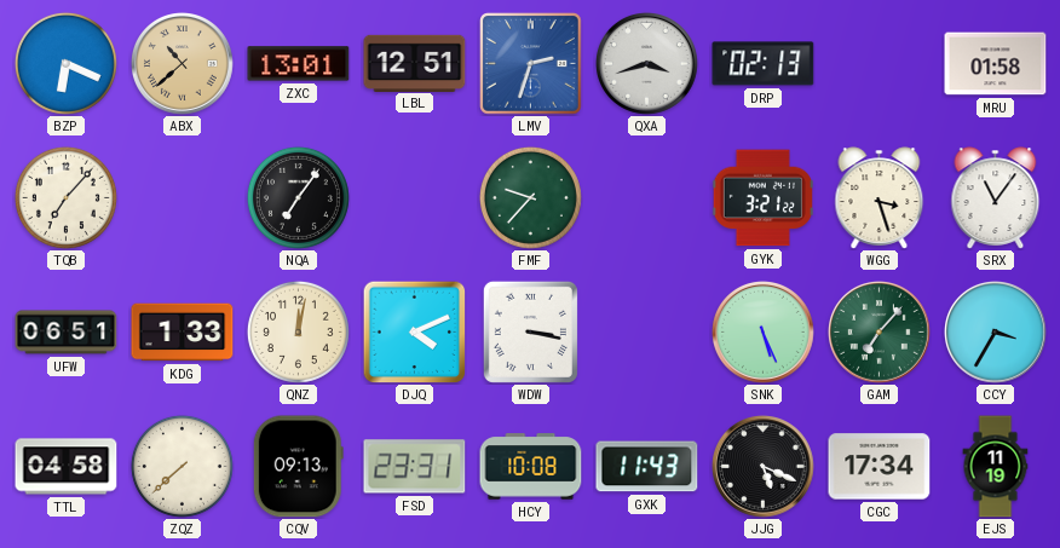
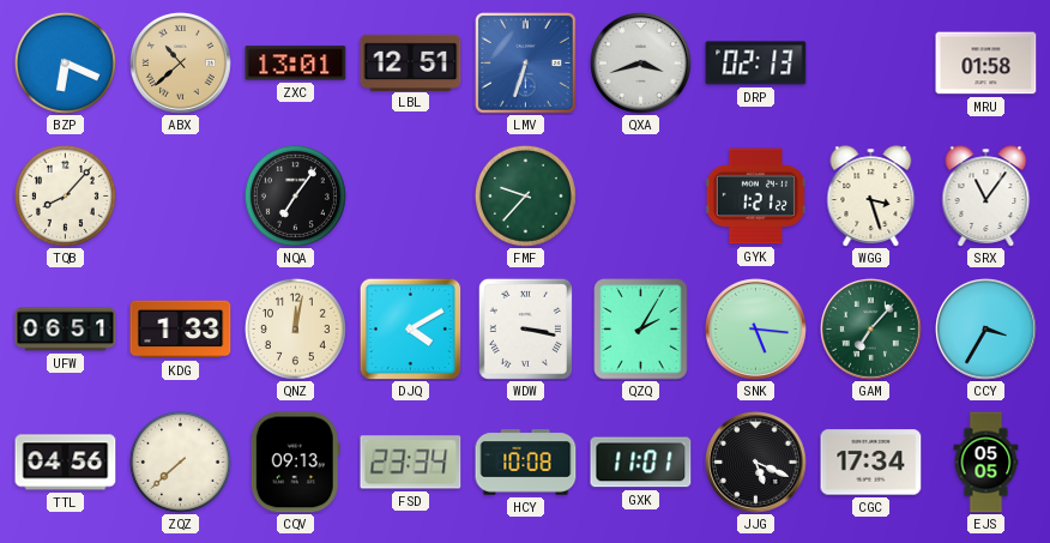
LMV: 2:33 -> 6:33
TQB: 7:07 -> 8:07
GYK: 3:21 -> 1:21
DJQ: 4:11 -> 4:10
QZQ: none -> 2:05
SNK: 5:26 -> 5:16
TTL: 04:58 -> 04:56
FSD: 23:31 -> 23:34
GXK: 11:43 -> 11:01
EJS: 11:19 -> 05:05
